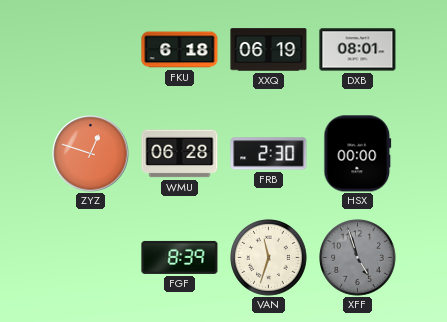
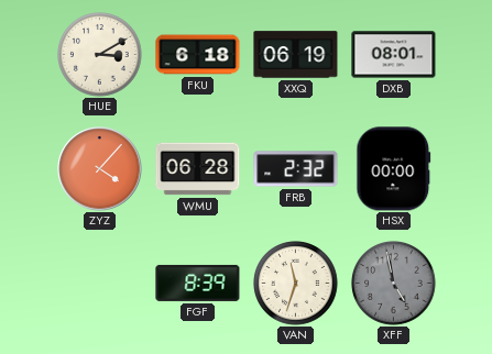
HUE: none -> 3:10
ZYZ: 12:48 -> 4:07
FRB: 2:30 -> 2:32
XFF: 4:57 -> 4:58
